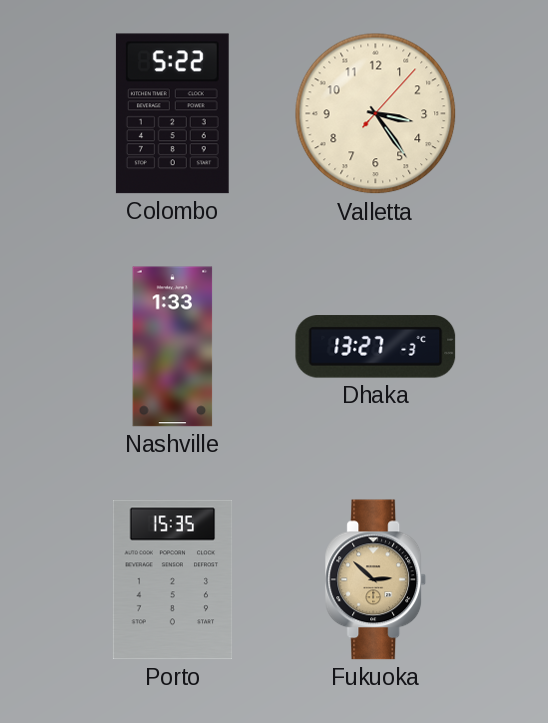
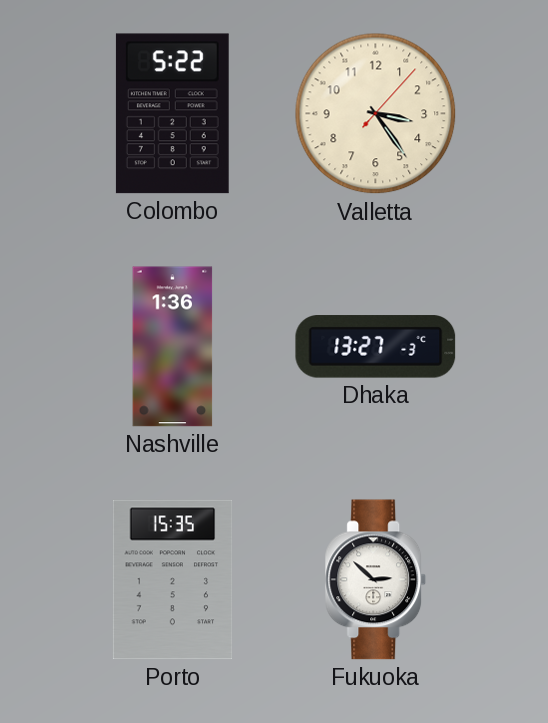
Nashville: 1:33 -> 1:36
Fukuoka dial: champagne -> white
